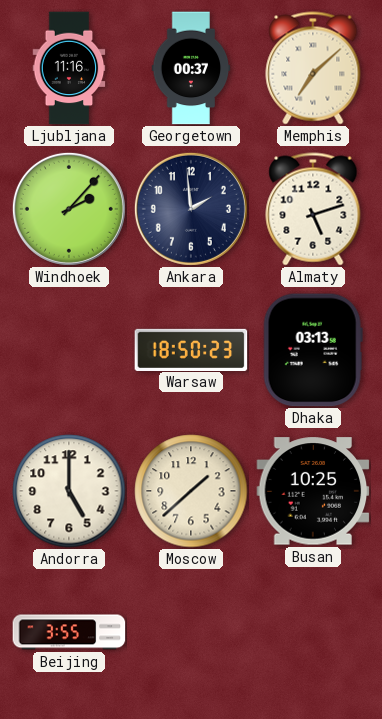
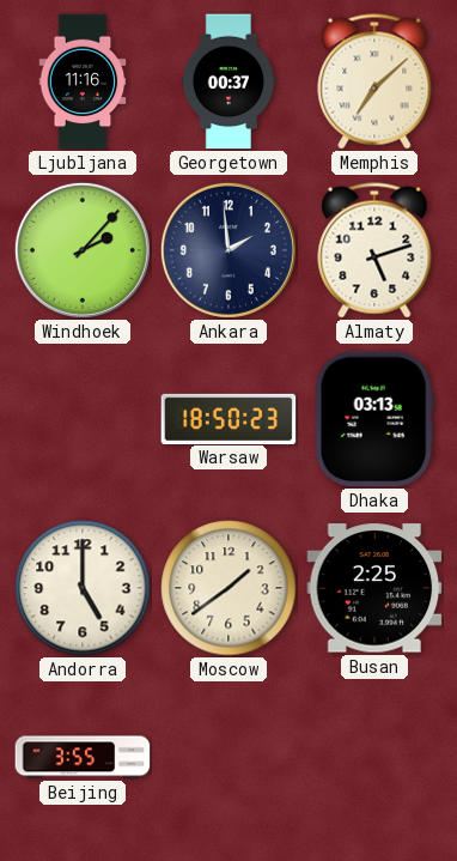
Moscow: 1:38 -> 1:39
Busan: 10:25 -> 2:25
